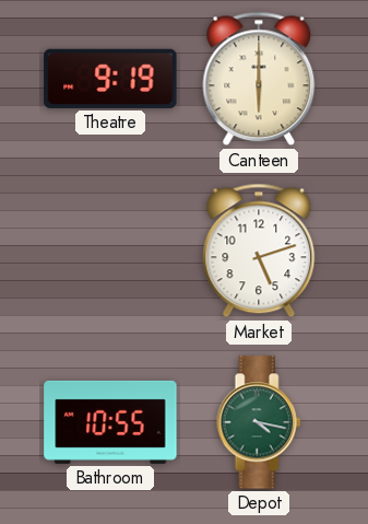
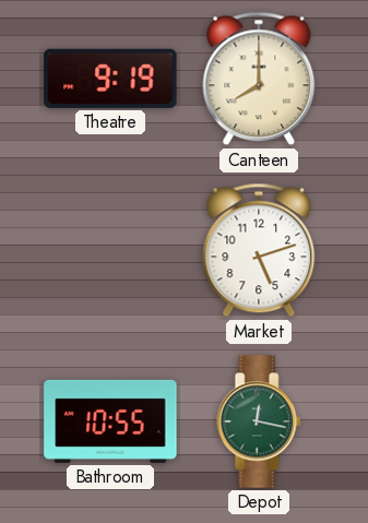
Canteen: 6:00 -> 8:00
Depot: 4:17 -> 12:17
